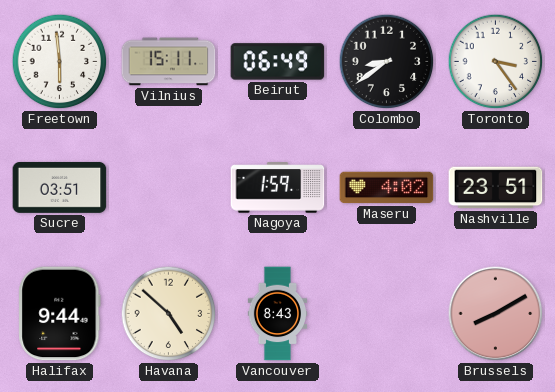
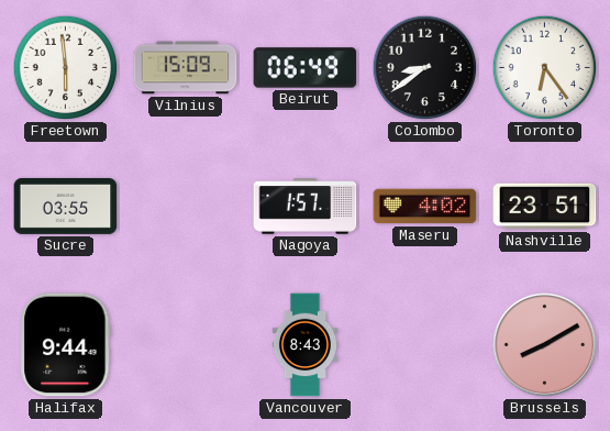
Vilnius: 15:11 -> 15:09
Toronto: 3:24 -> 6:24
Sucre: 03:51 -> 03:55
Nagoya: 1:59 -> 1:57
Havana: 4:52 -> none
